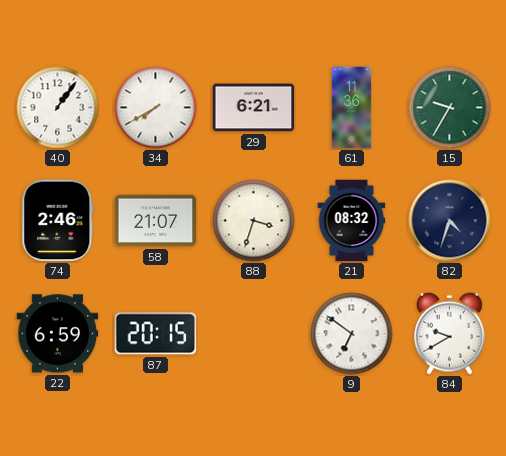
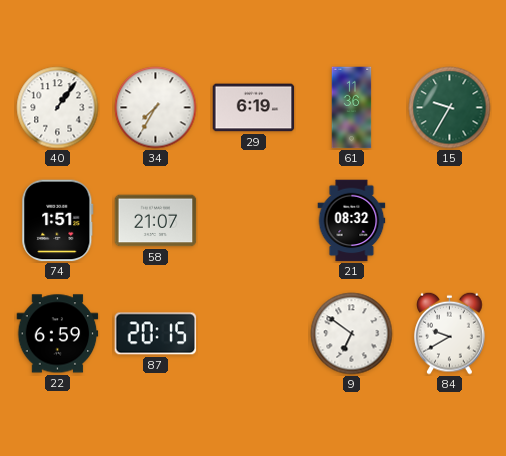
34: 7:40 -> 7:35
29: 6:21 -> 6:19
74: 2:46 -> 1:51
88: 3:33 -> none
82: 4:33 -> none
